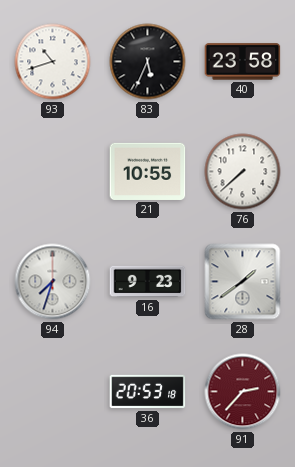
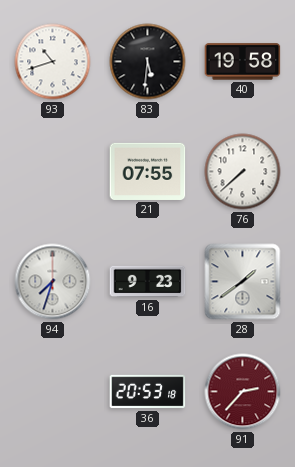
83: 5:34 -> 5:31
40: 23:58 -> 19:58
21: 10:55 -> 07:55
